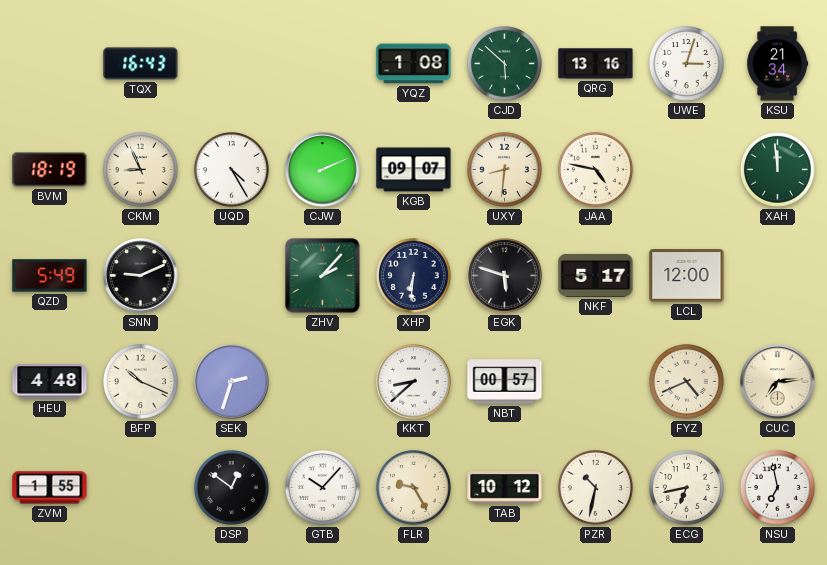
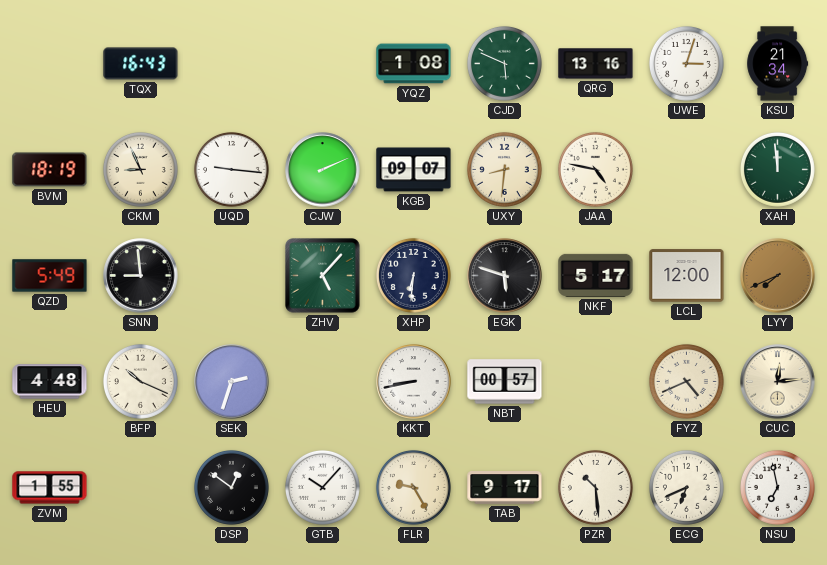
CJD: 5:52 -> 5:49
UQD: 4:25 -> 9:16
SNN: 9:11 -> 8:59
ZHV: 2:07 -> 5:07
LYY: none -> 7:41
KKT: 8:38 -> 8:43
CUC: 7:14 -> 12:14
TAB: 10:12 -> 9:17
PZR: 10:32 -> 10:29
ECG: 6:43 -> 6:41
